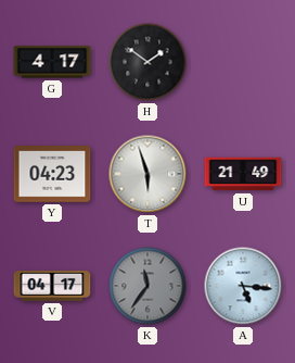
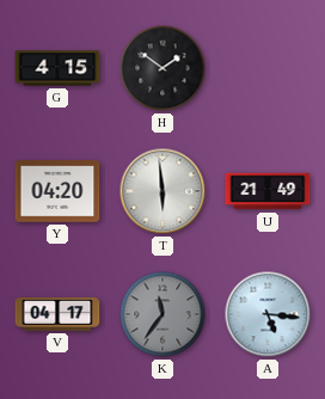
G: 4:17 -> 4:15
Y: 04:23 -> 04:20
T: 5:57 -> 5:59
